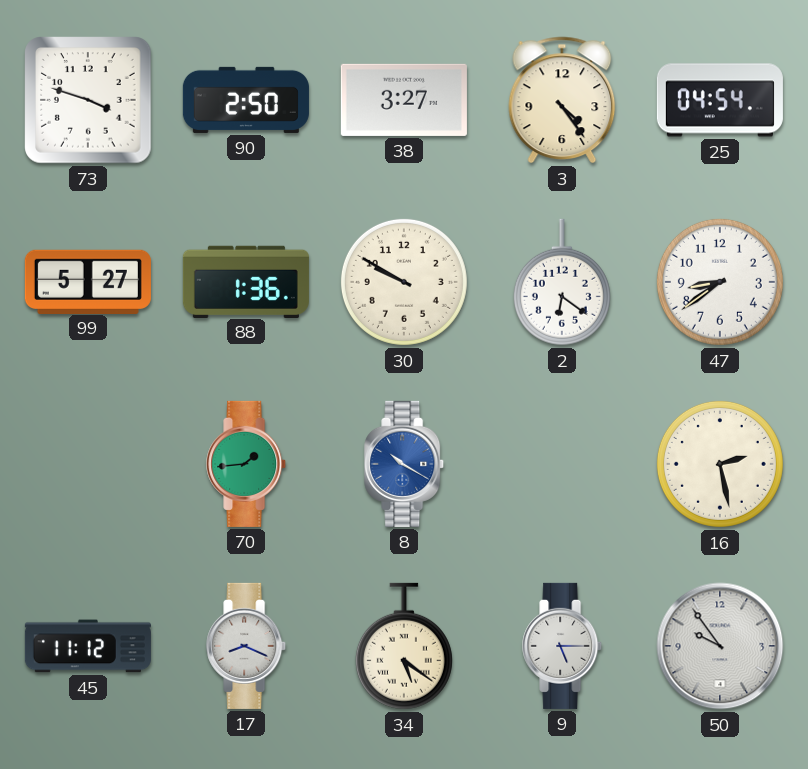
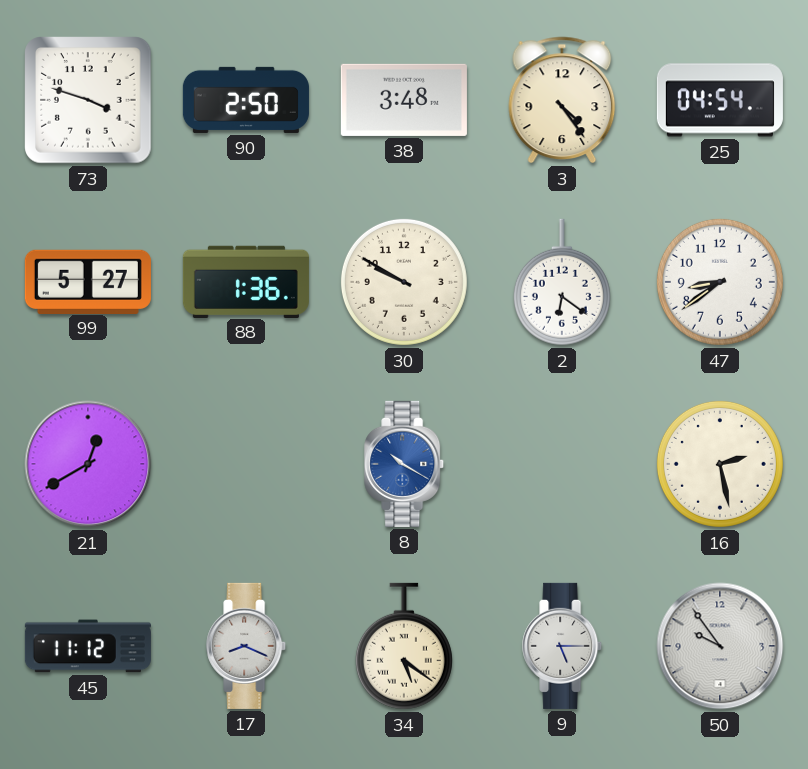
38: 3:27 -> 3:48
21: none -> 12:40
70: 1:44 -> none
